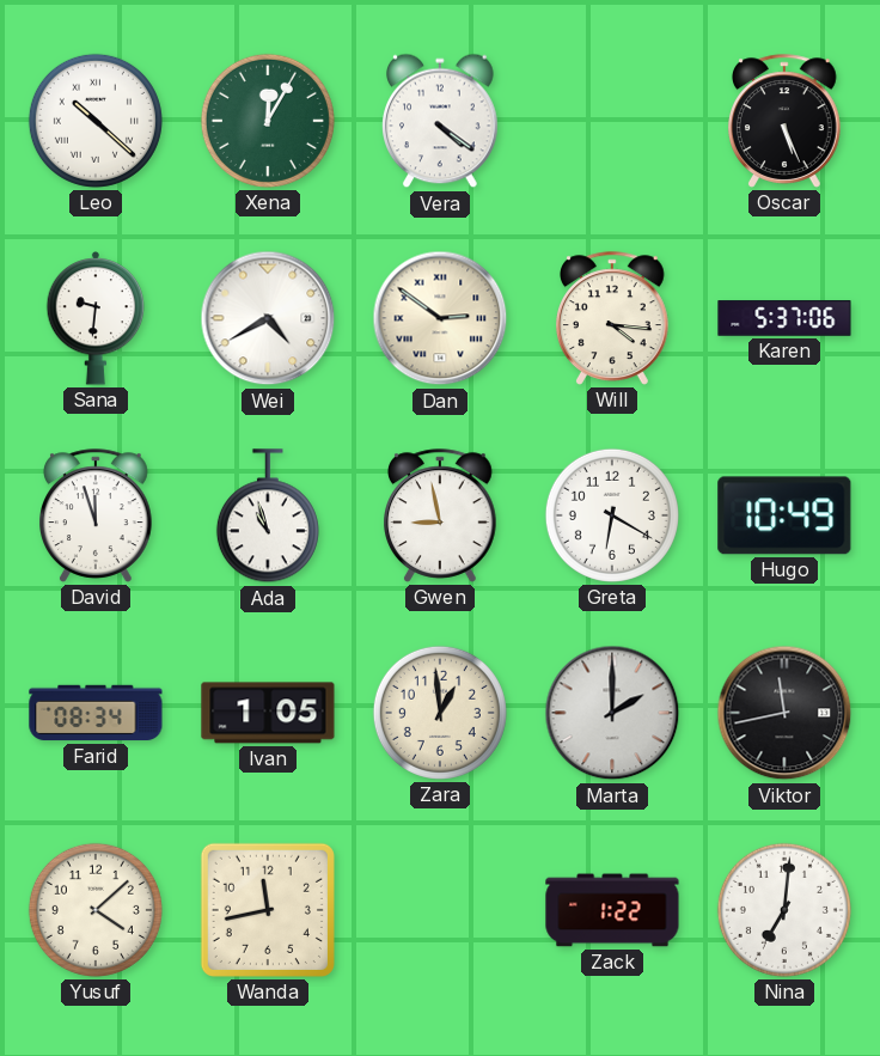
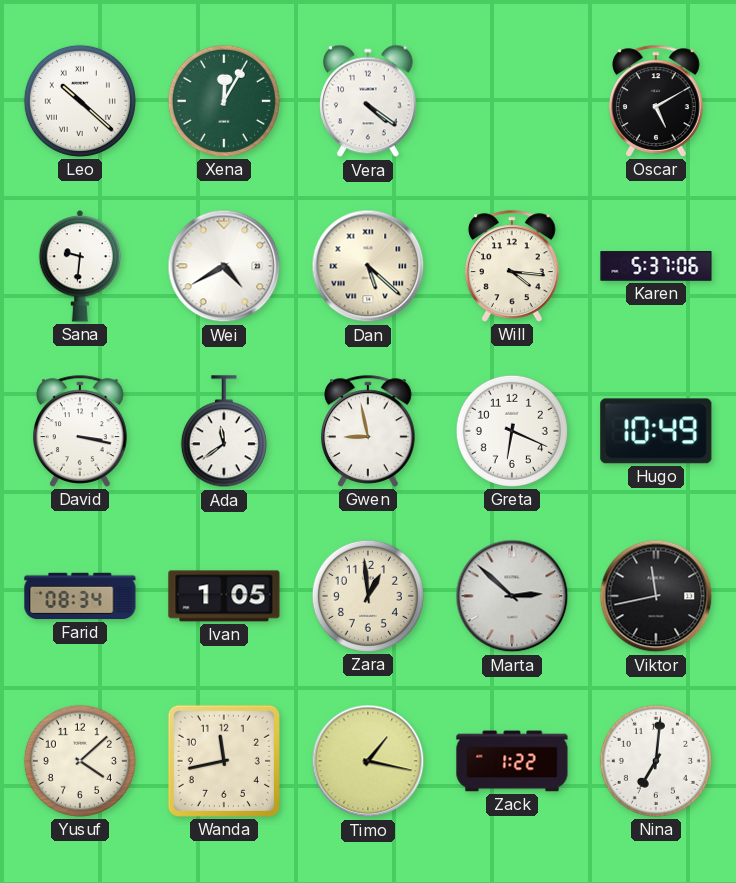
Oscar: 5:26 -> 5:10
Dan: 2:51 -> 5:22
David: 11:57 -> 3:17
Ada: 10:57 -> 11:39
Greta: 6:20 -> 6:19
Marta: 2:00 -> 2:52
Timo: none -> 1:17
